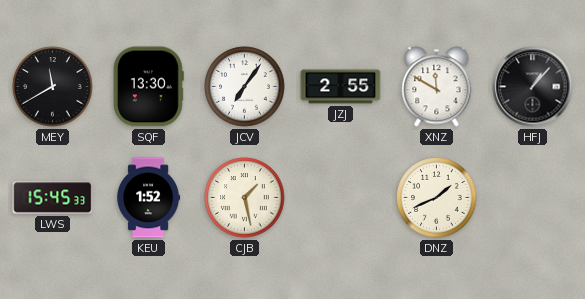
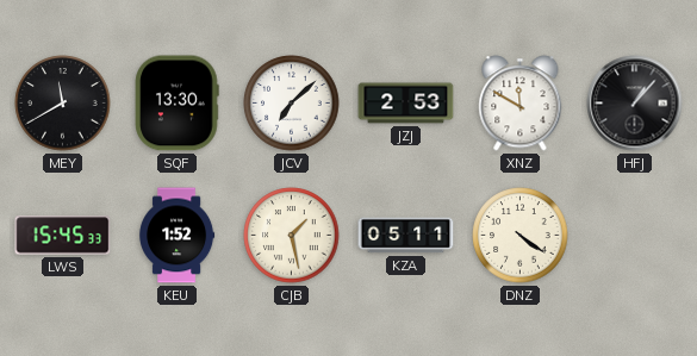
JCV: 7:06 -> 7:08
JZJ: 2:55 -> 2:53
KZA: none -> 05:11
DNZ: 1:41 -> 4:21
